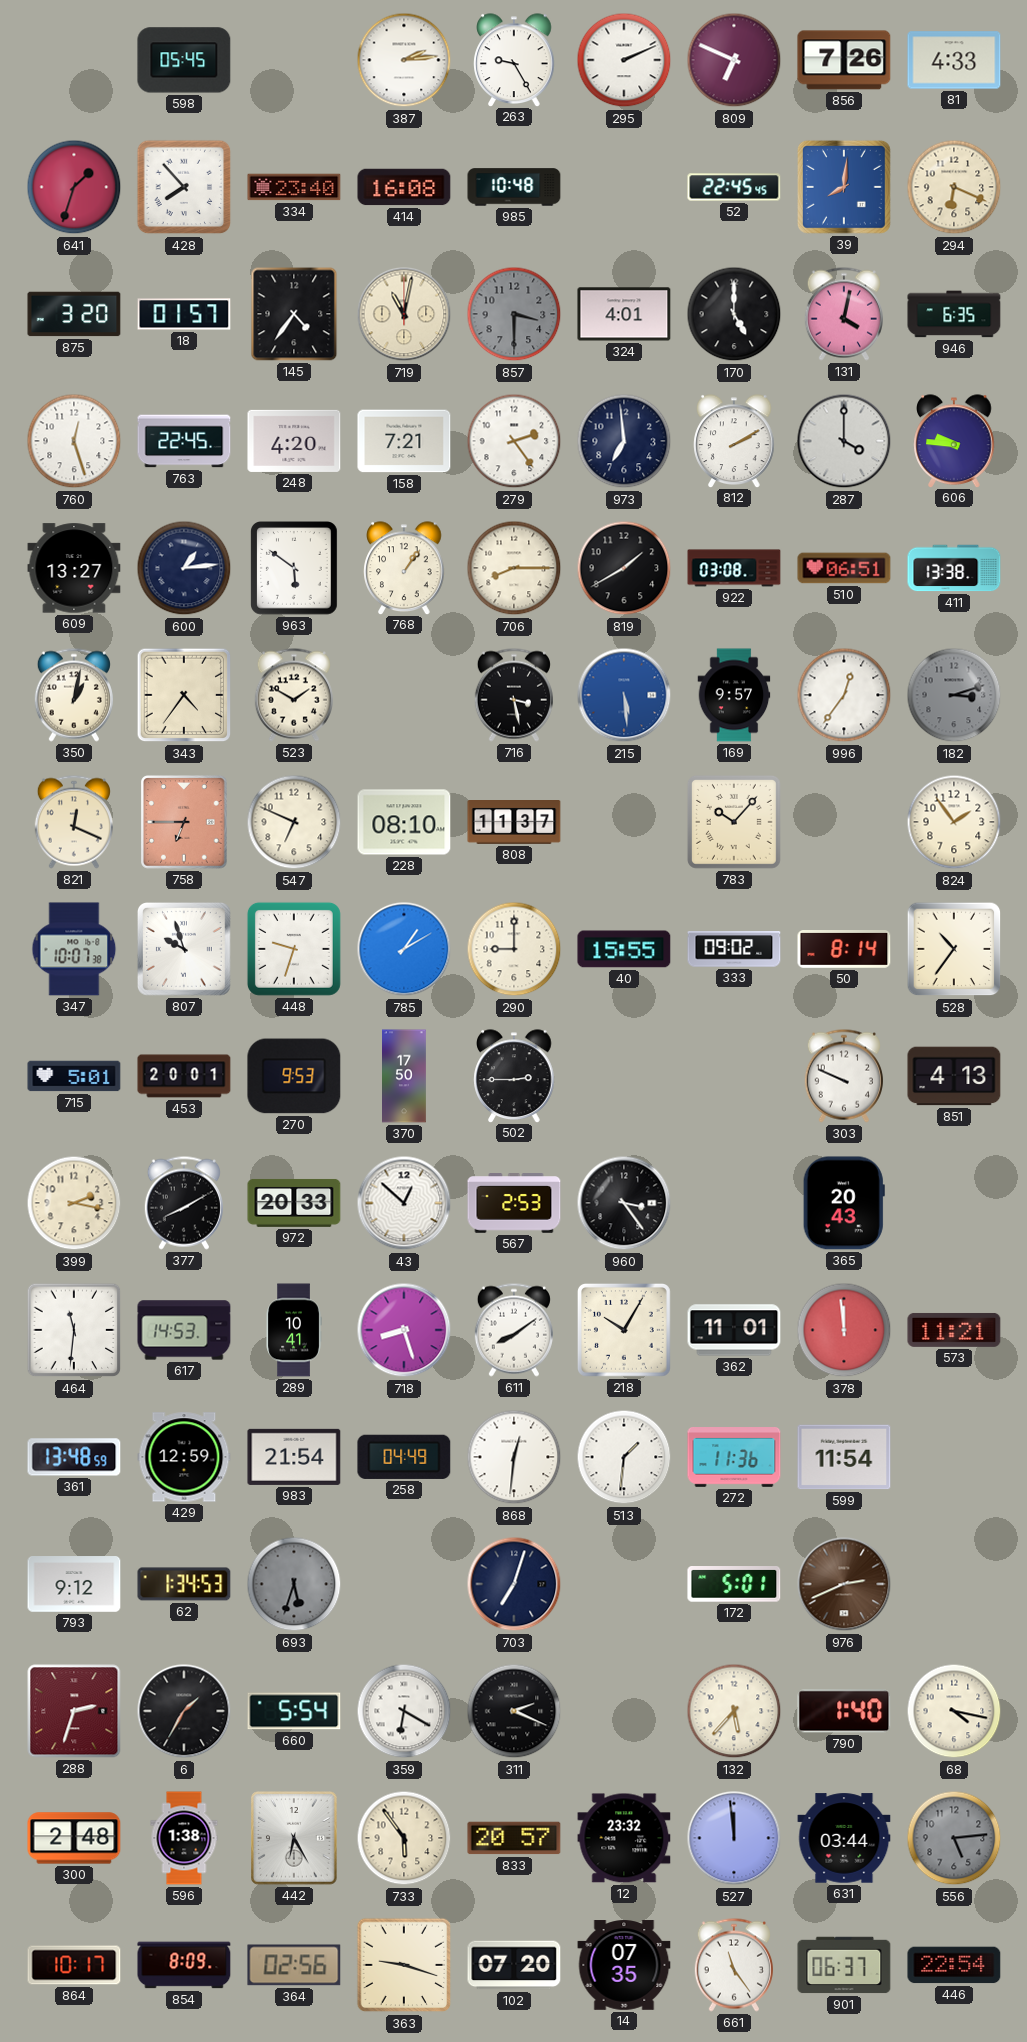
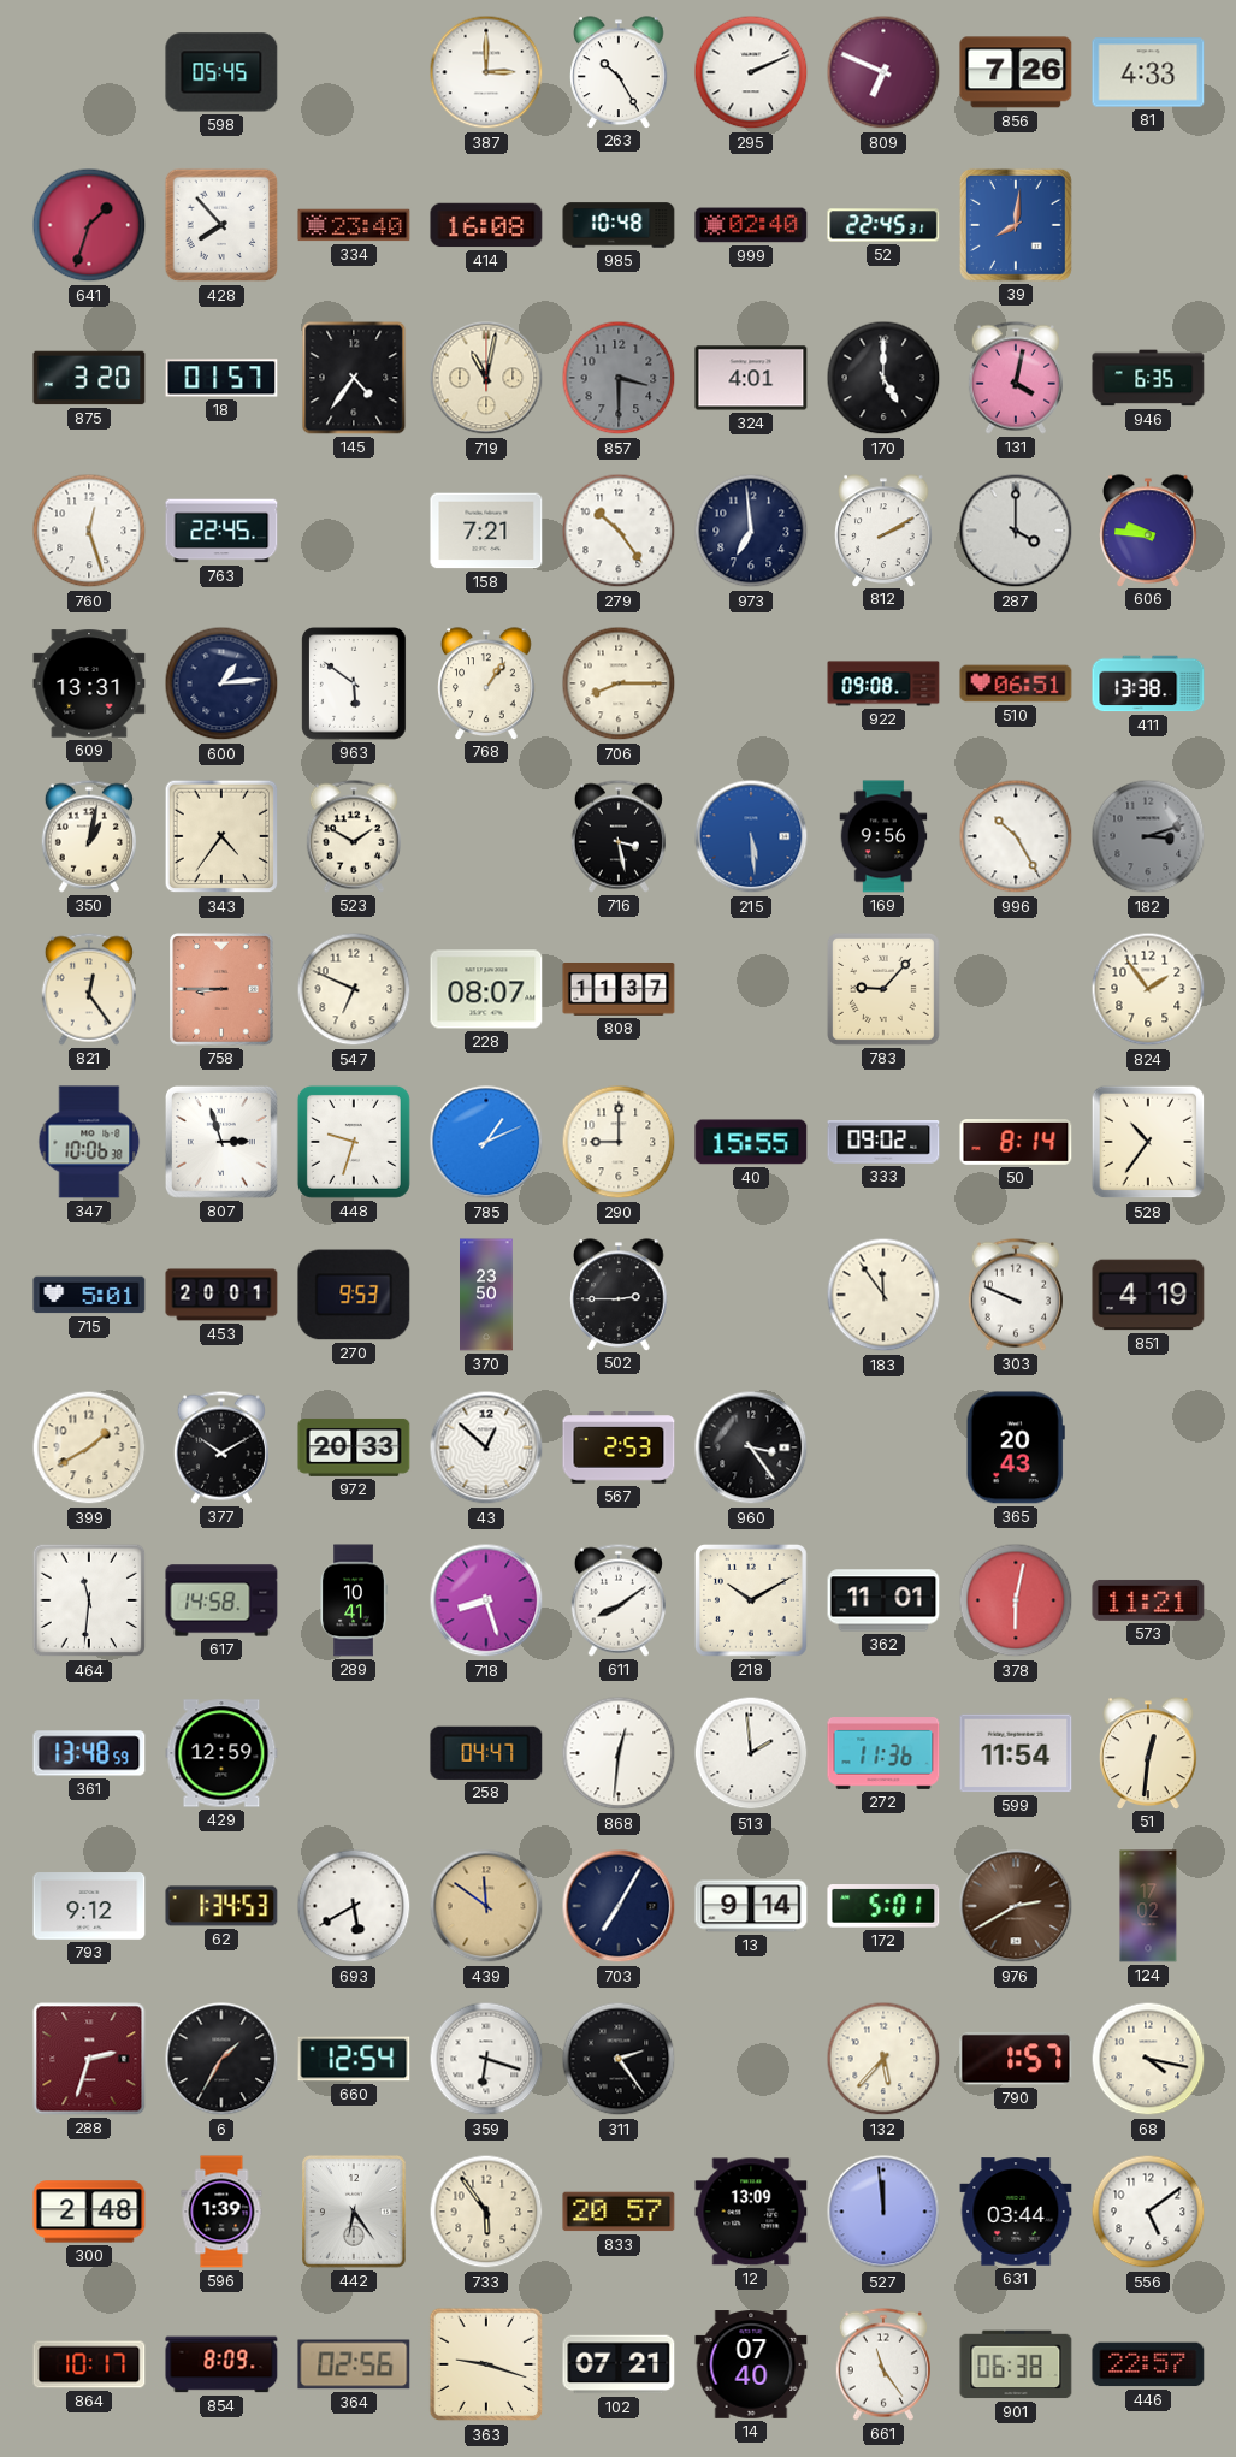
387: 2:14 -> 3:00
263: 9:25 -> 10:25
999: none -> 02:40
52: 22:45:45 -> 22:45:31
294: 6:19 -> none
248: 4:20 -> none
279: 2:24 -> 10:24
609: 13:27 -> 13:31
819: 1:40 -> none
922: 03:08 -> 09:08
169: 9:57 -> 9:56
996: 12:36 -> 10:25
821: 12:19 -> 12:24
758: 6:45 -> 8:45
228: 08:10 -> 08:07
783: 10:07 -> 9:07
347: 10:07 -> 10:06
807: 9:57 -> 2:57
785: 1:10 -> 1:11
370: 17:50 -> 23:50
183: none -> 11:54
851: 4:13 -> 4:19
399: 2:17 -> 1:40
377: 8:10 -> 10:10
617: 14:53 -> 14:58
218: 10:05 -> 10:10
378: 11:59 -> 6:02
983: 21:54 -> none
258: 04:49 -> 04:47
513: 1:31 -> 1:59
51: none -> 12:31
693: 5:33 -> 5:40
693 dial: grey -> white
439: none -> 11:51
703: 7:03 -> 7:05
13: none -> 9:14
976: 2:41 -> 2:40
124: none -> 17:02
660: 5:54 -> 12:54
359: 6:20 -> 6:18
311: 2:19 -> 2:24
790: 1:40 -> 1:57
596: 1:38 -> 1:39
442: 6:25 -> 6:24
12: 23:32 -> 13:09
556: 5:14 -> 5:09
556 dial: grey -> white
102: 07:20 -> 07:21
14: 07:35 -> 07:40
901: 06:37 -> 06:38
446: 22:54 -> 22:57
